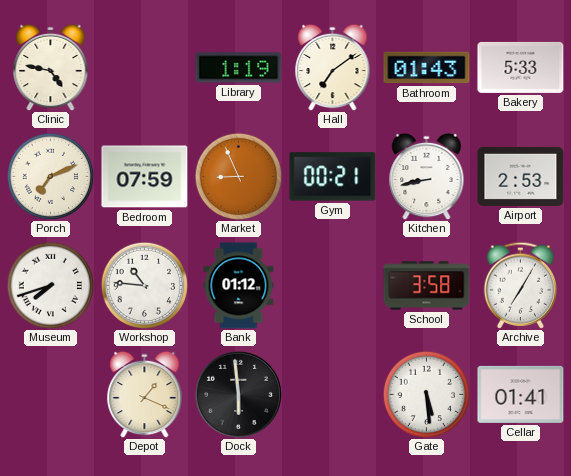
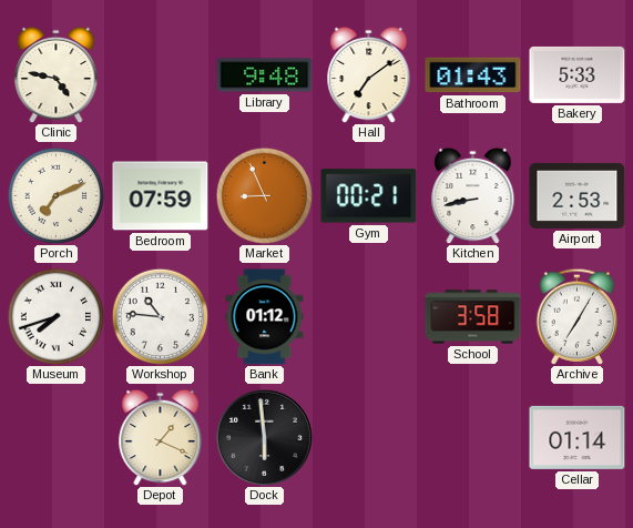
Library: 1:19 -> 9:48
Gate: 5:29 -> none
Cellar: 01:41 -> 01:14
